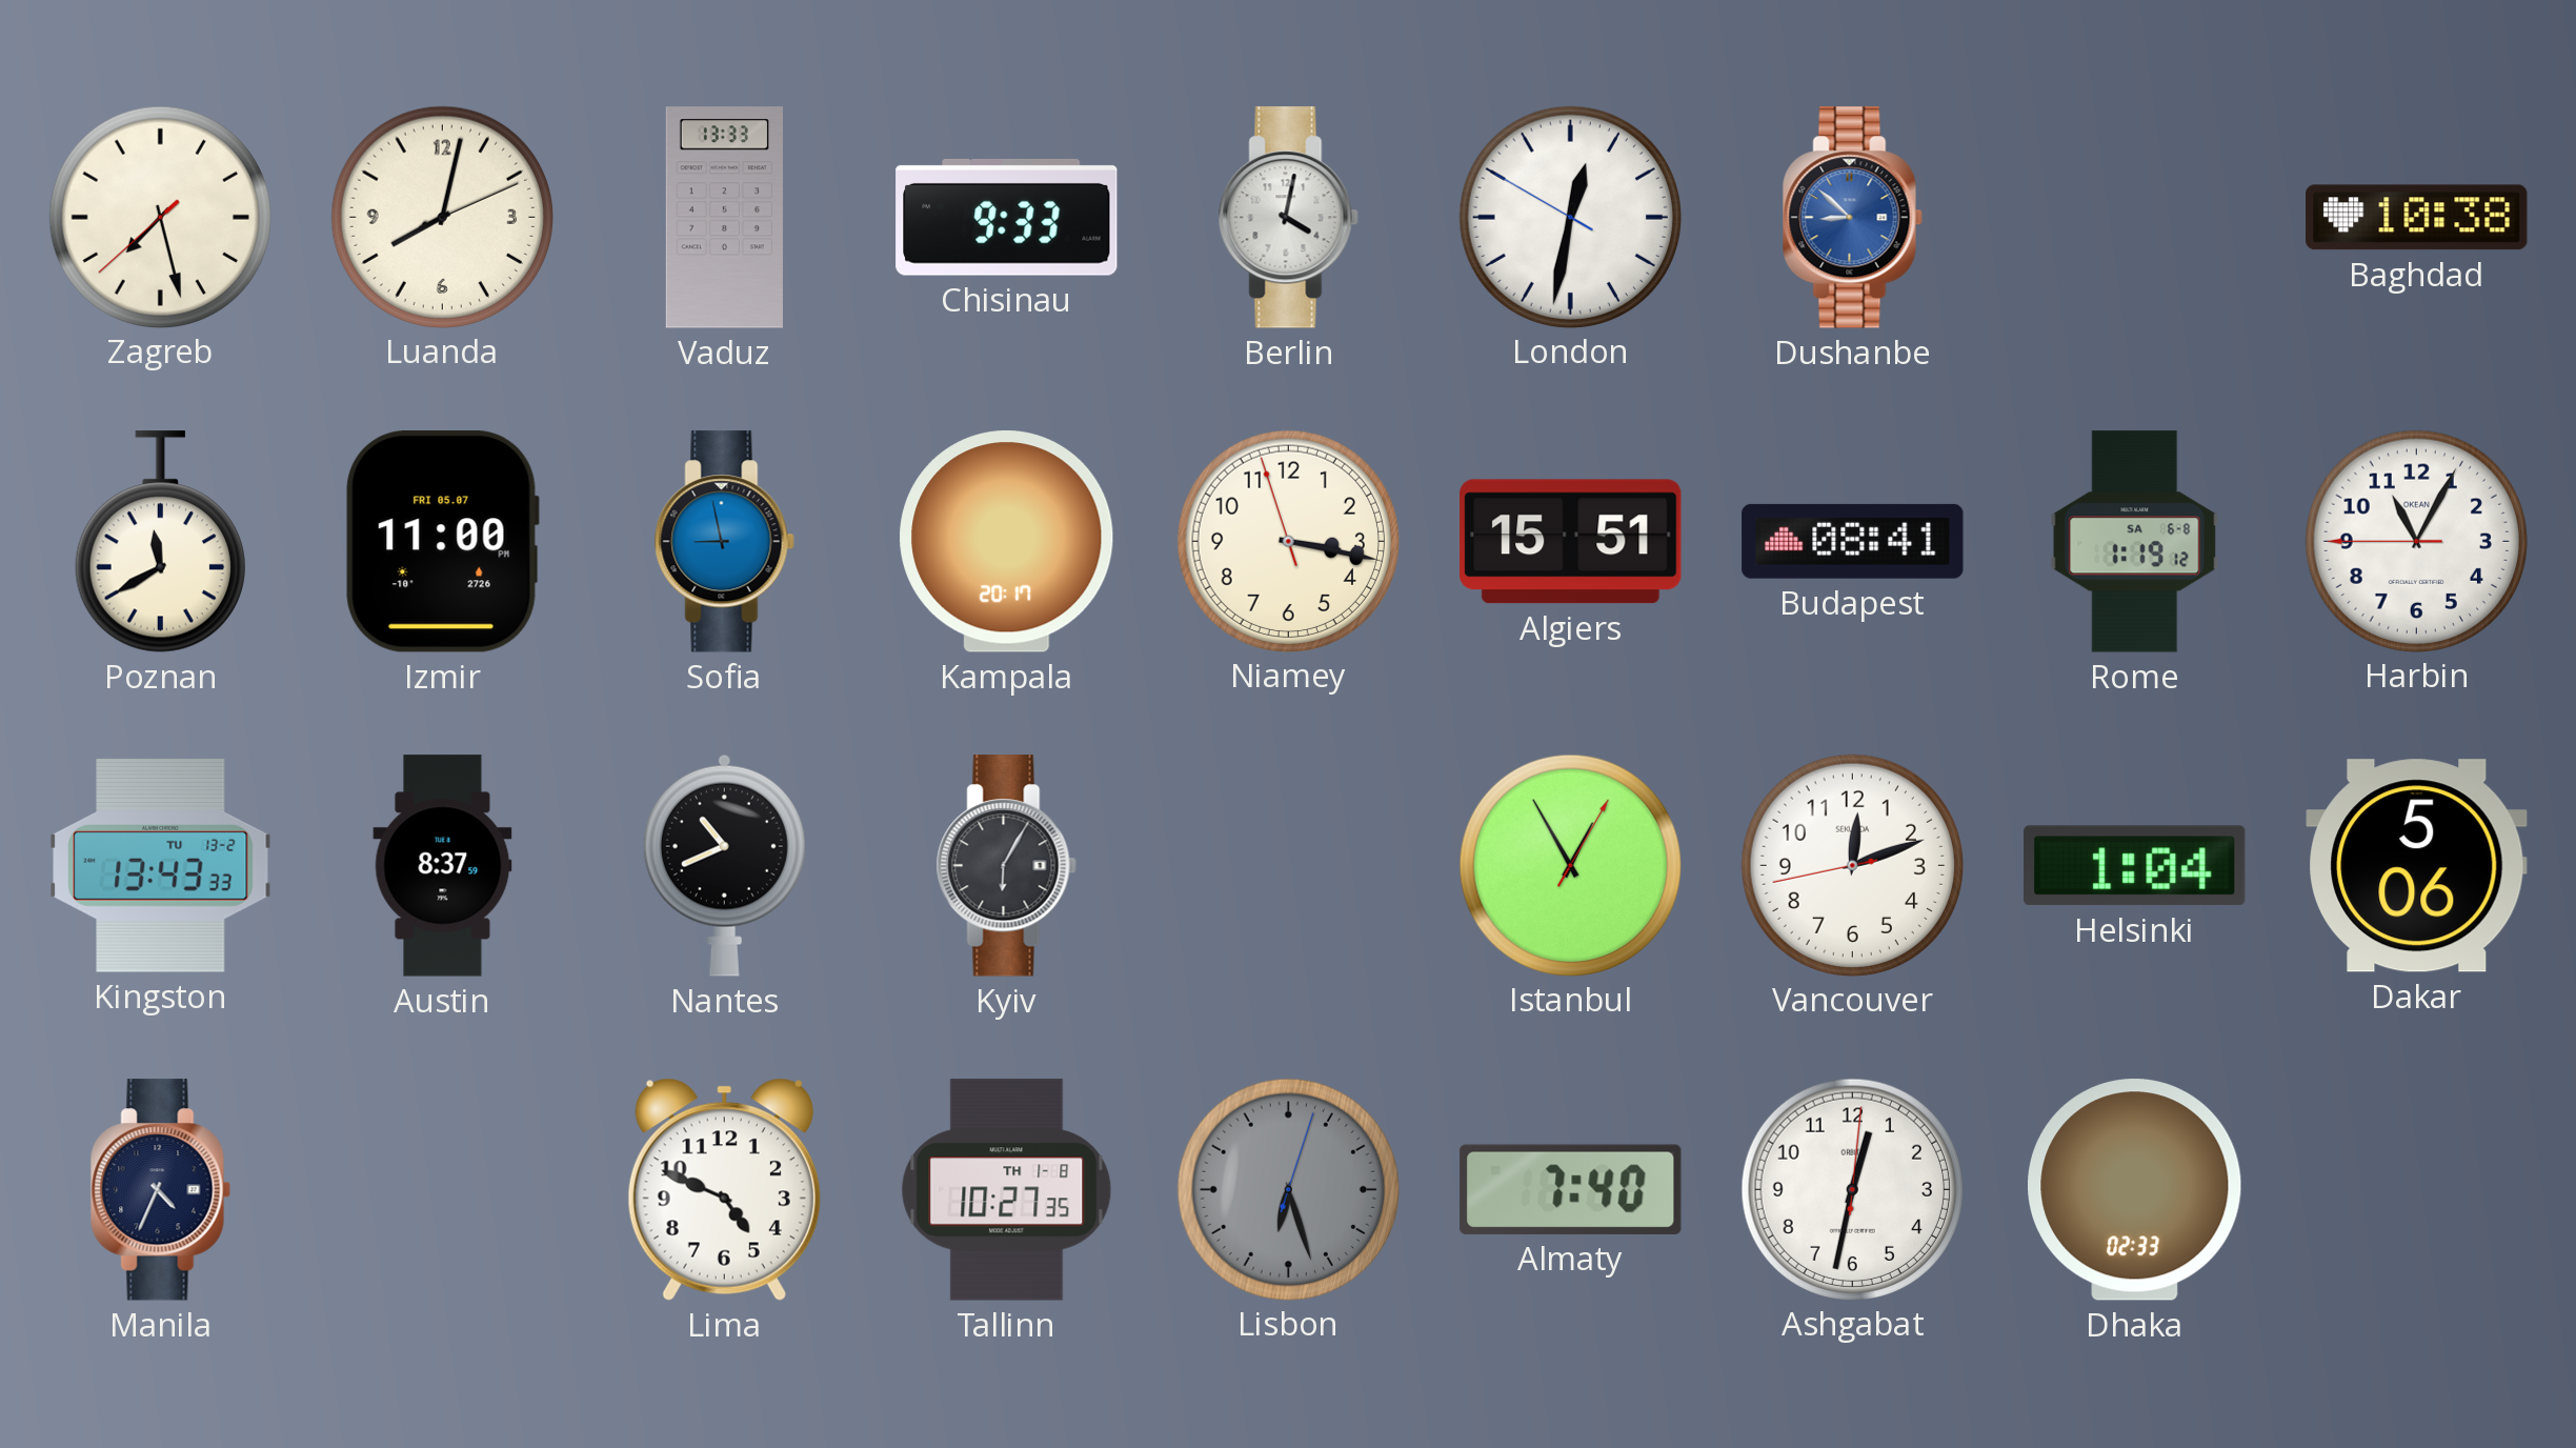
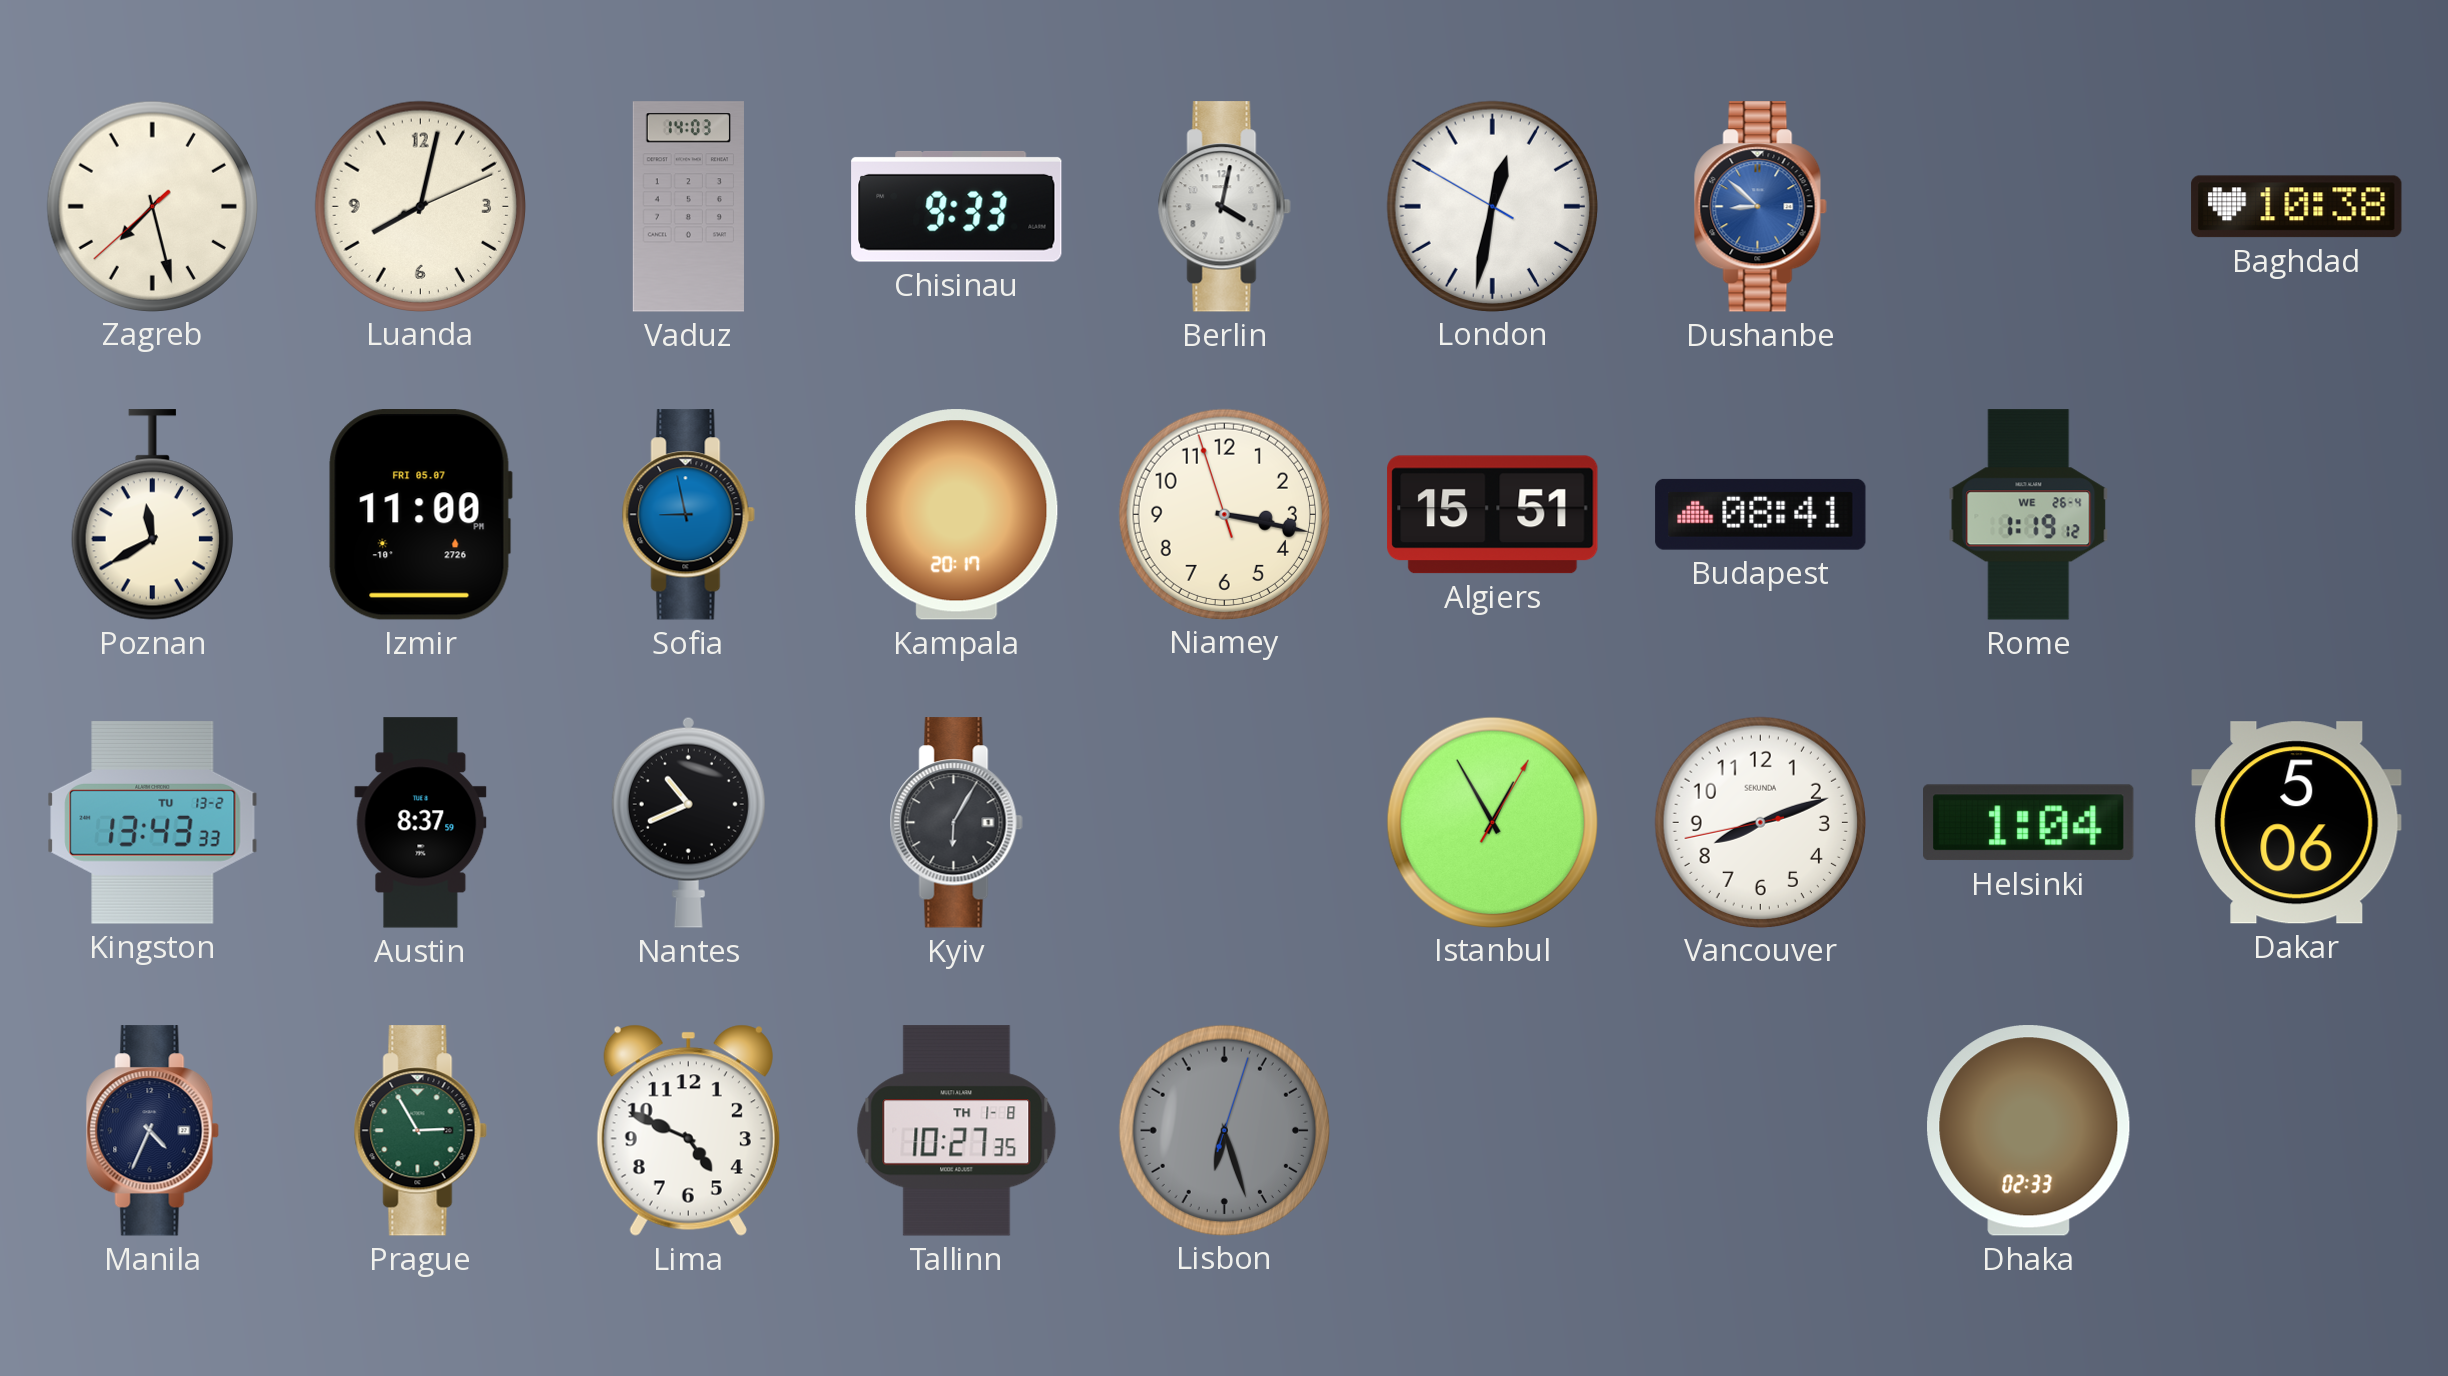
Vaduz: 13:33 -> 14:03
Rome date: SA 6-8 -> WE 26-4
Harbin: 11:04 -> none
Vancouver: 12:11 -> 8:11
Prague: none -> 2:55
Almaty: 7:40 -> none
Ashgabat: 12:32 -> none
